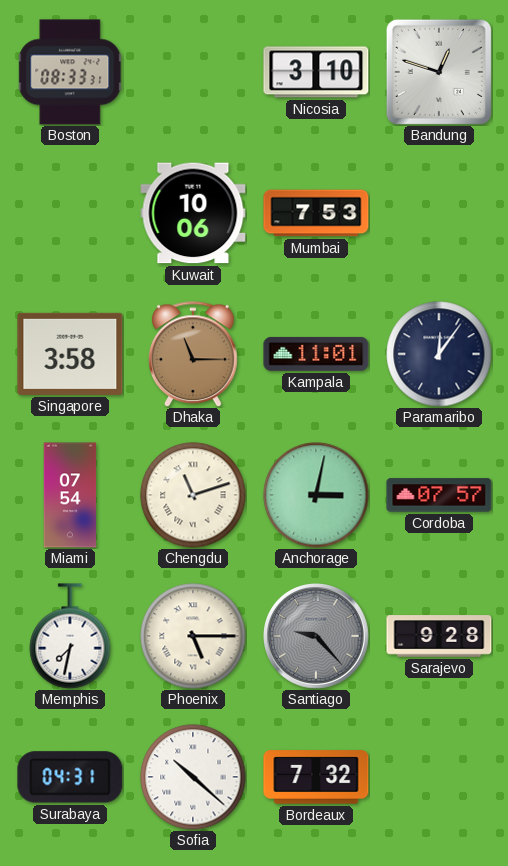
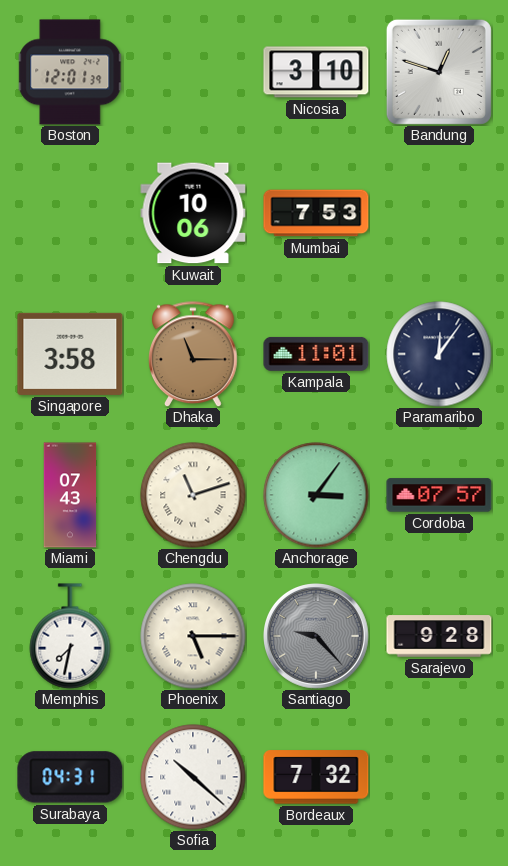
Boston: 08:33 -> 12:01
Miami: 07:54 -> 07:43
Anchorage: 3:02 -> 3:06
